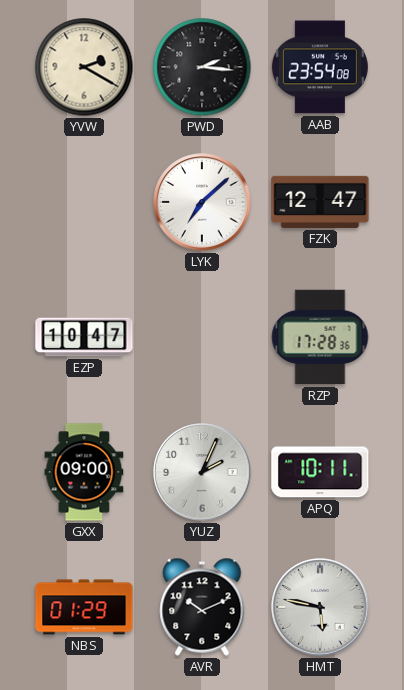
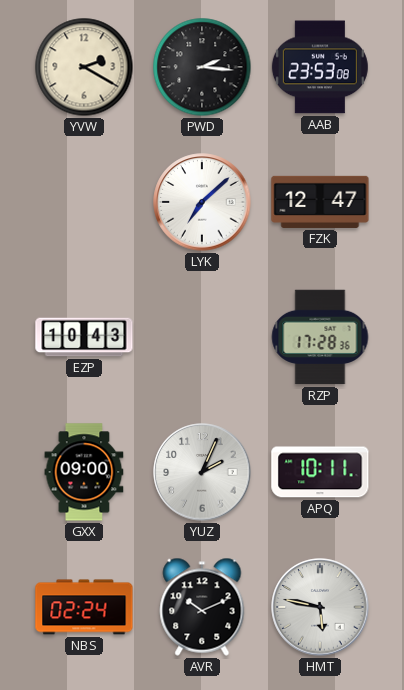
AAB: 23:54 -> 23:53
EZP: 10:47 -> 10:43
NBS: 01:29 -> 02:24
